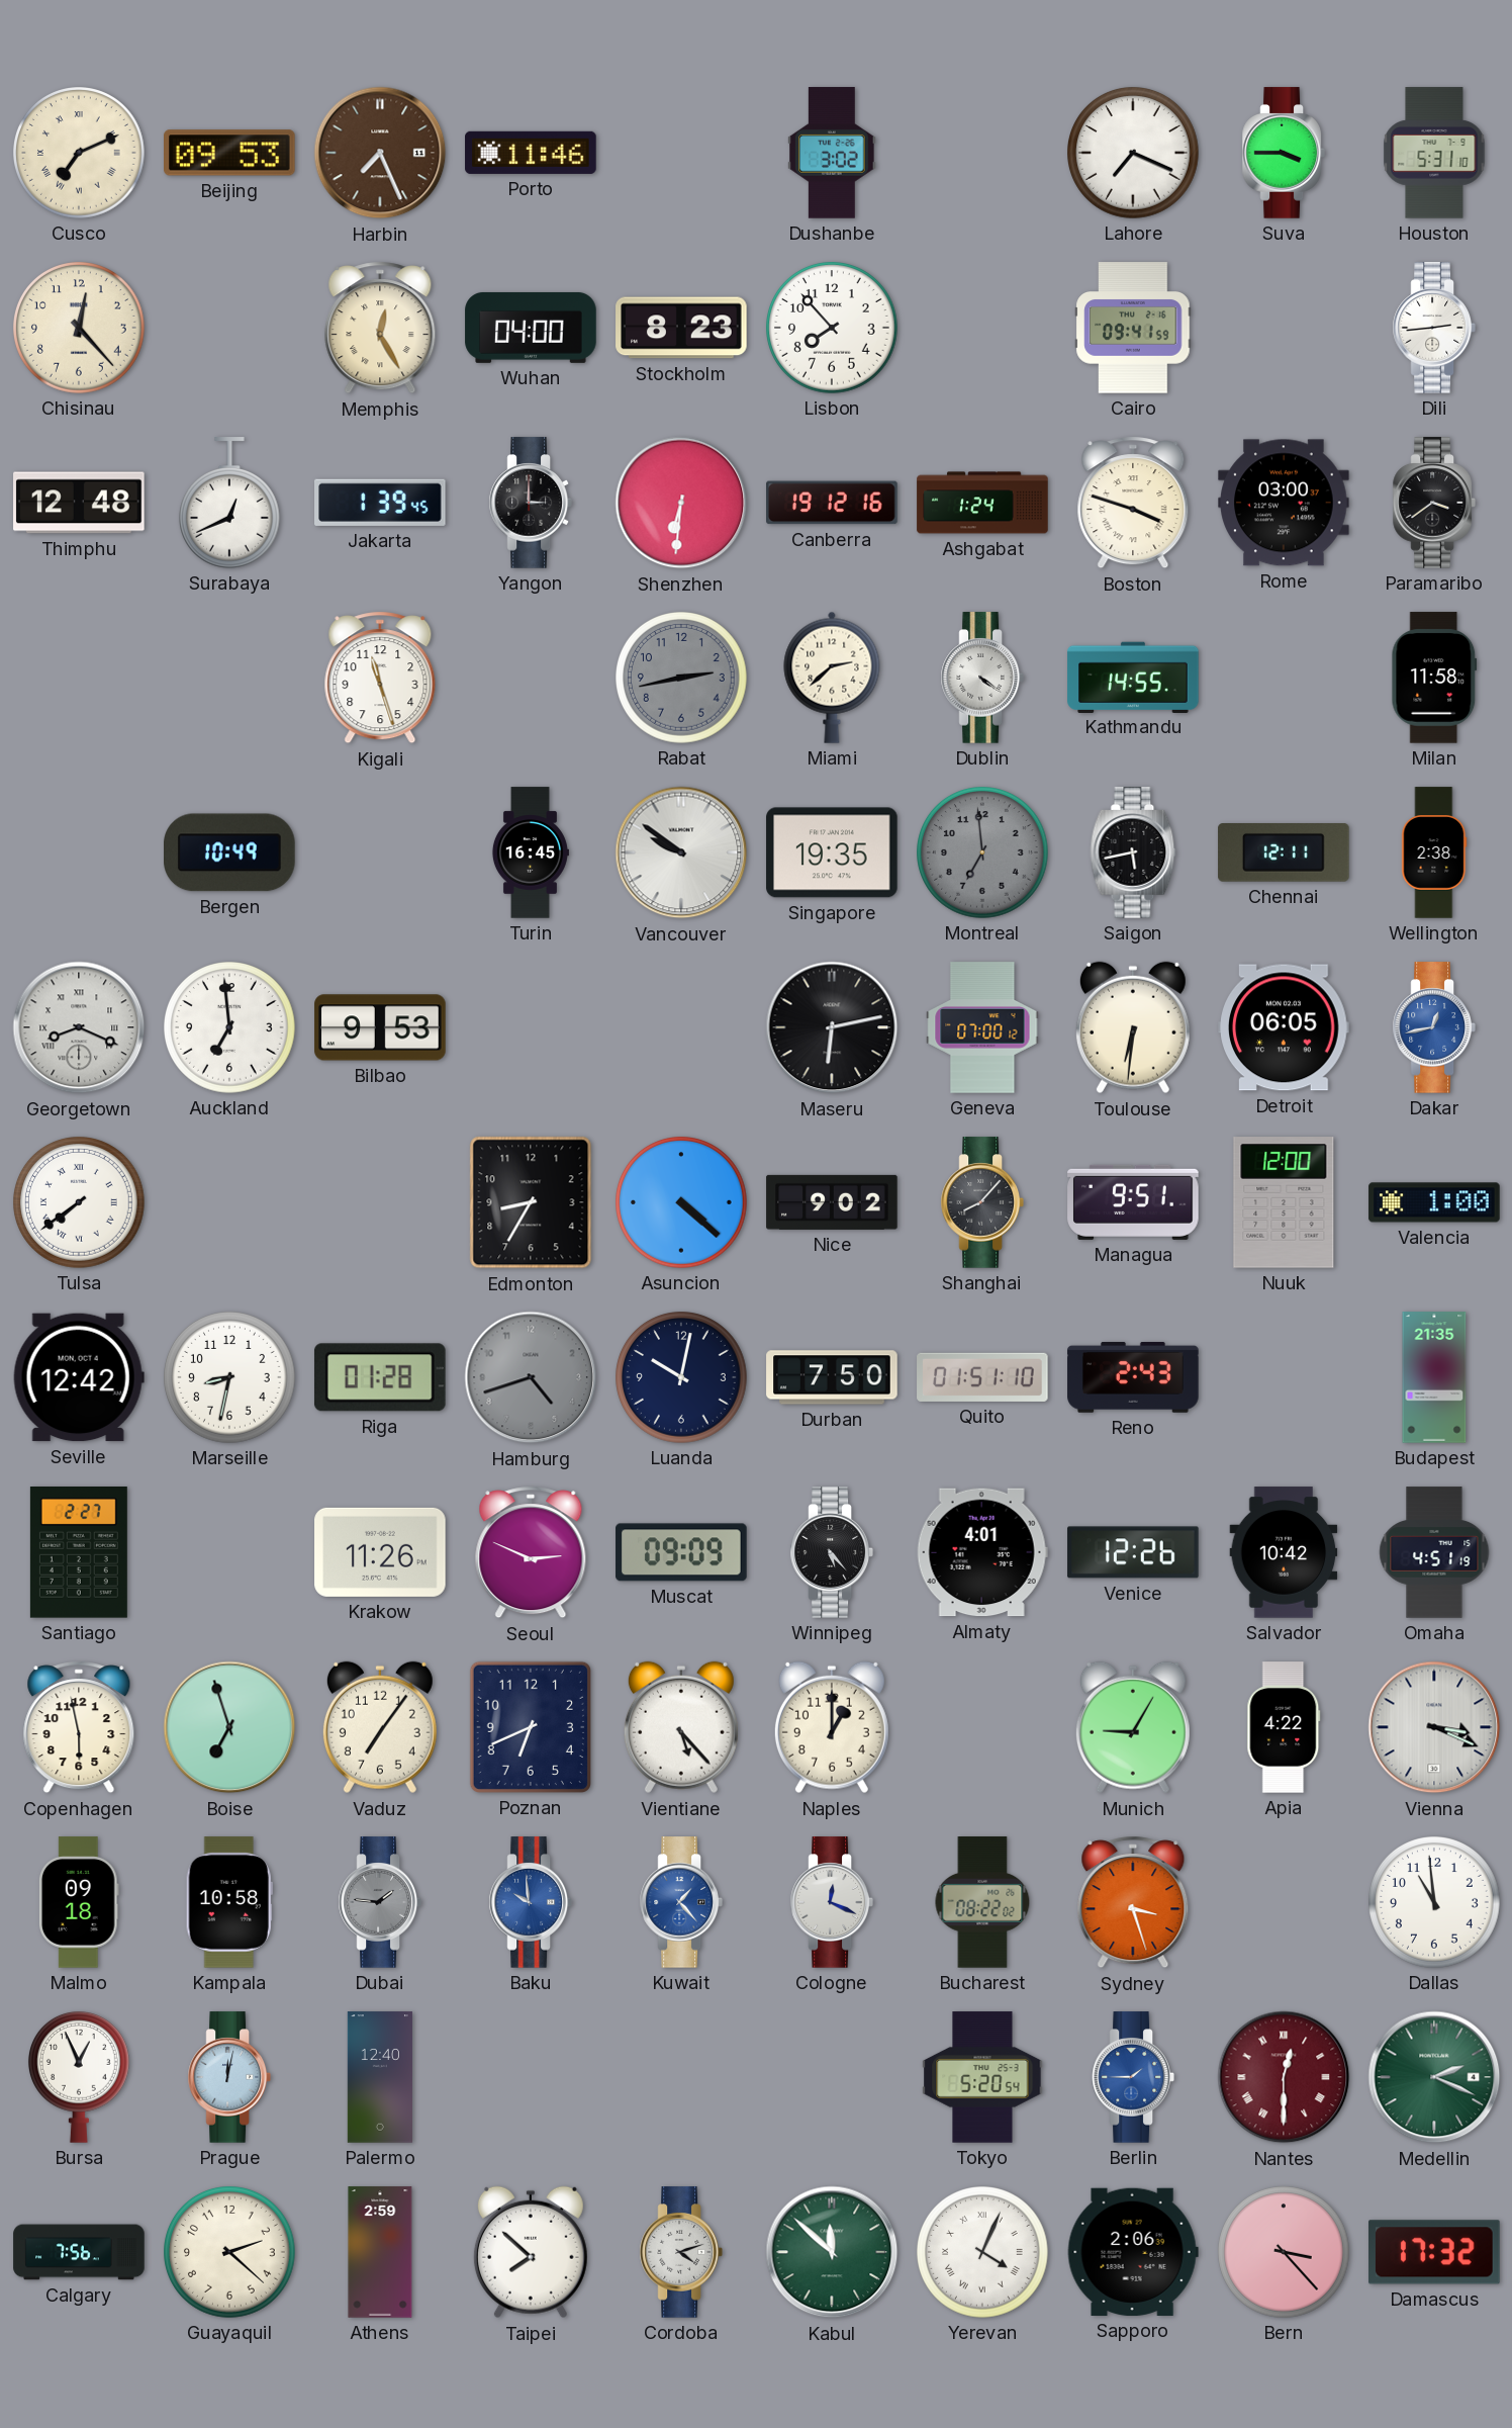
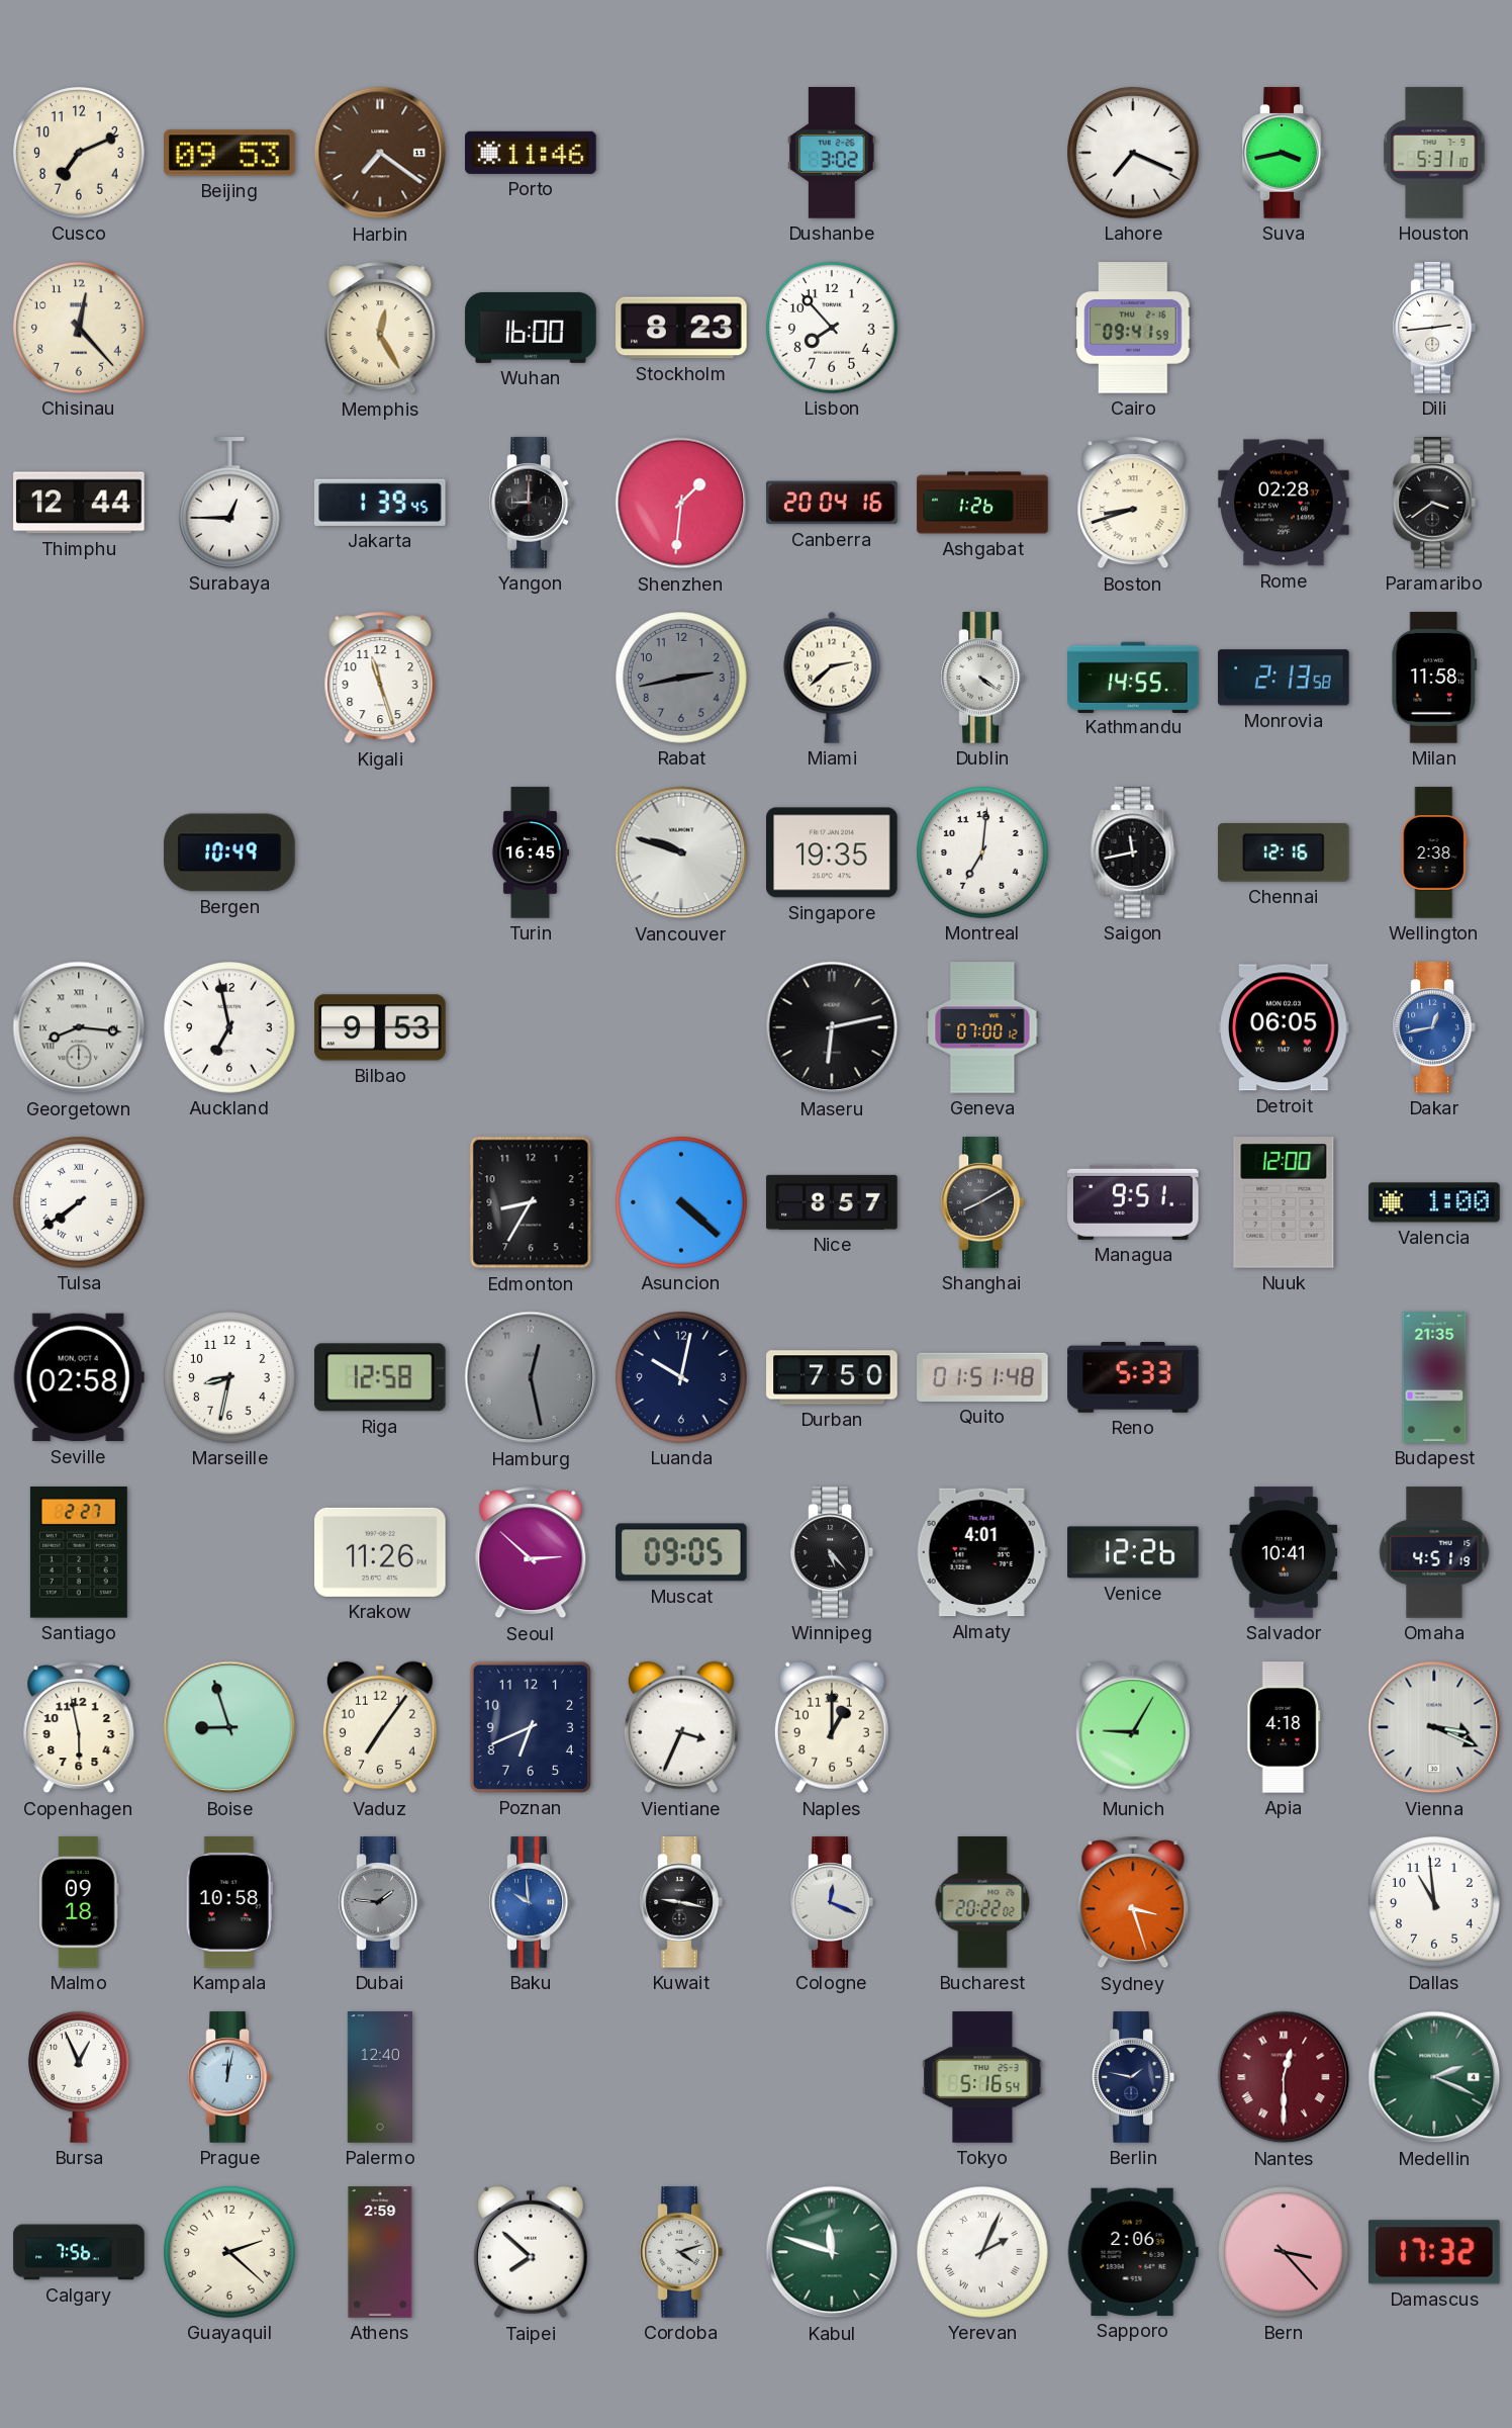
Cusco numerals: Roman -> Arabic
Harbin: 7:26 -> 7:21
Suva: 3:45 -> 3:43
Wuhan: 04:00 -> 16:00
Thimphu: 12:48 -> 12:44
Surabaya: 12:41 -> 12:45
Yangon: 3:00 -> 9:00
Shenzhen: 6:31 -> 1:31
Canberra: 19:12 -> 20:04
Ashgabat: 1:24 -> 1:26
Boston: 3:48 -> 8:42
Rome: 03:00 -> 02:28
Monrovia: none -> 2:13
Vancouver: 9:51 -> 9:48
Montreal: 6:59 -> 7:01
Montreal dial: grey -> white
Saigon: 5:43 -> 11:43
Chennai: 12:11 -> 12:16
Georgetown: 8:19 -> 8:16
Auckland: 6:59 -> 6:58
Toulouse: 6:31 -> none
Nice: 9:02 -> 8:57
Shanghai: 8:07 -> 8:10
Seville: 12:42 -> 02:58
Riga: 01:28 -> 12:58
Hamburg: 4:42 -> 12:28
Quito: 01:51:10 -> 01:51:48
Reno: 2:43 -> 5:33
Seoul: 2:49 -> 2:52
Muscat: 09:09 -> 09:05
Salvador: 10:42 -> 10:41
Boise: 6:57 -> 8:57
Vientiane: 5:23 -> 3:34
Apia: 4:22 -> 4:18
Kuwait: 1:23 -> 9:17
Kuwait dial: blue -> black
Bucharest: 08:22 -> 20:22
Tokyo: 5:20 -> 5:16
Berlin: 1:45 -> 1:47
Berlin dial: blue -> navy
Kabul: 11:52 -> 11:48
Yerevan: 4:04 -> 2:04
